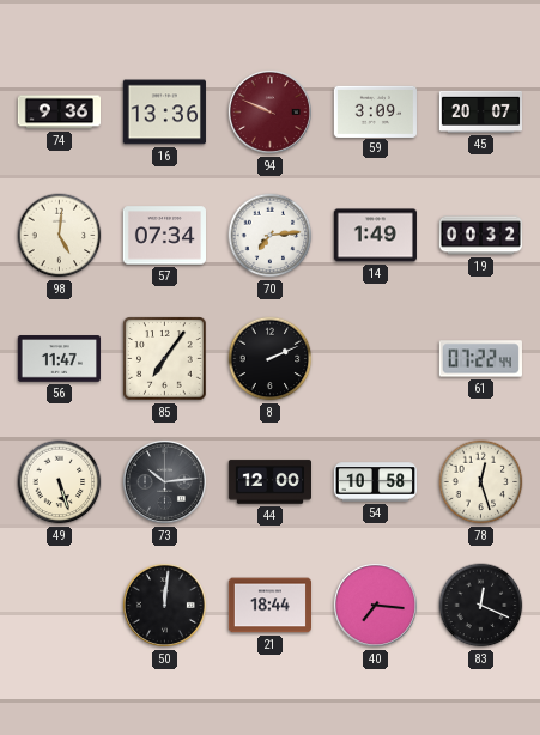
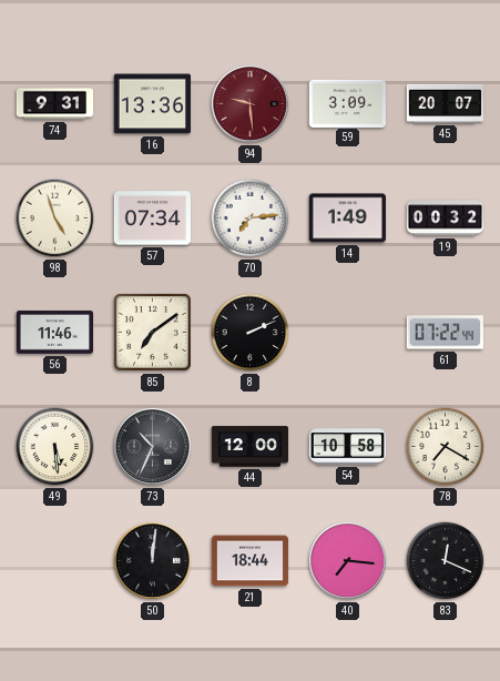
74: 9:36 -> 9:31
94: 9:49 -> 9:29
98: 5:01 -> 4:57
56: 11:47 -> 11:46
85: 7:06 -> 7:09
49: 5:27 -> 5:29
73: 10:14 -> 10:34
78: 12:27 -> 7:20
